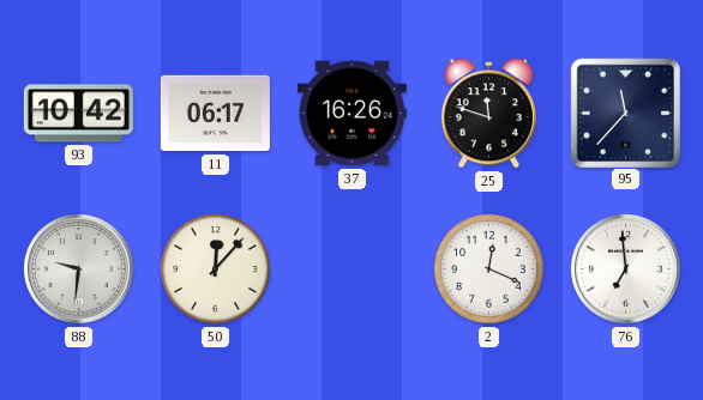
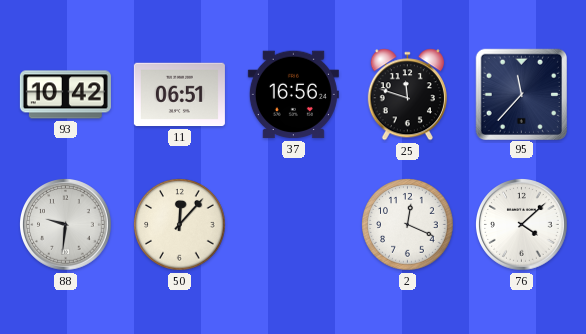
11: 06:17 -> 06:51
37: 16:26 -> 16:56
76: 6:59 -> 4:08
